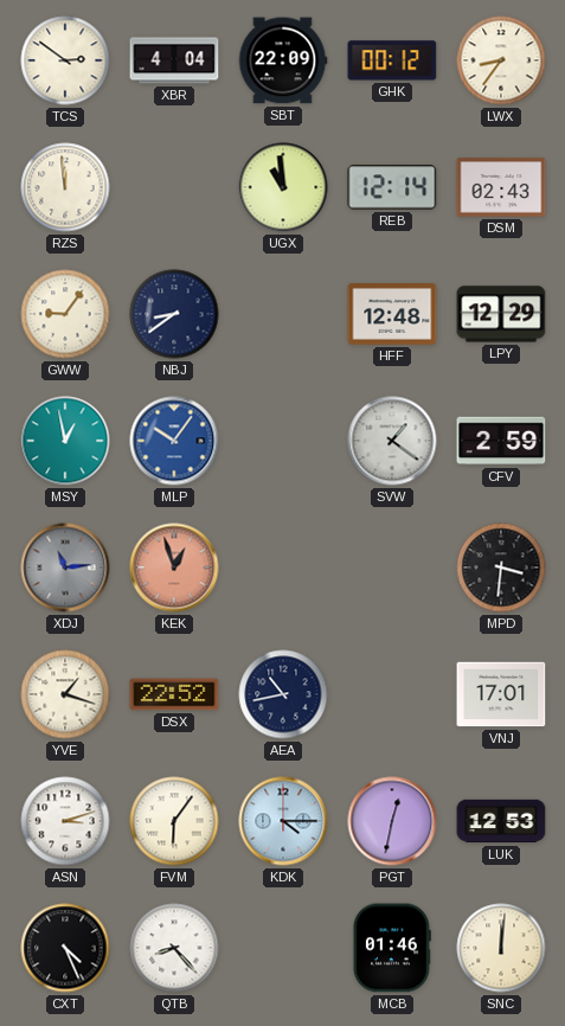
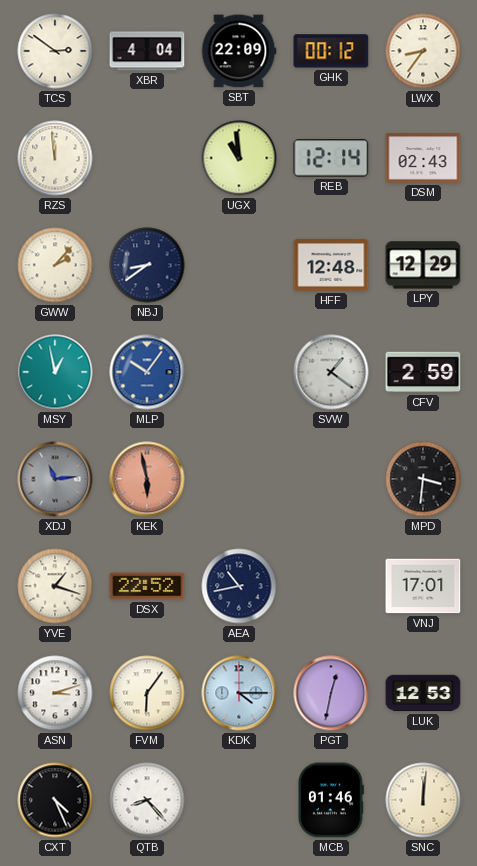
GWW: 9:06 -> 2:07
KEK: 12:57 -> 5:58
